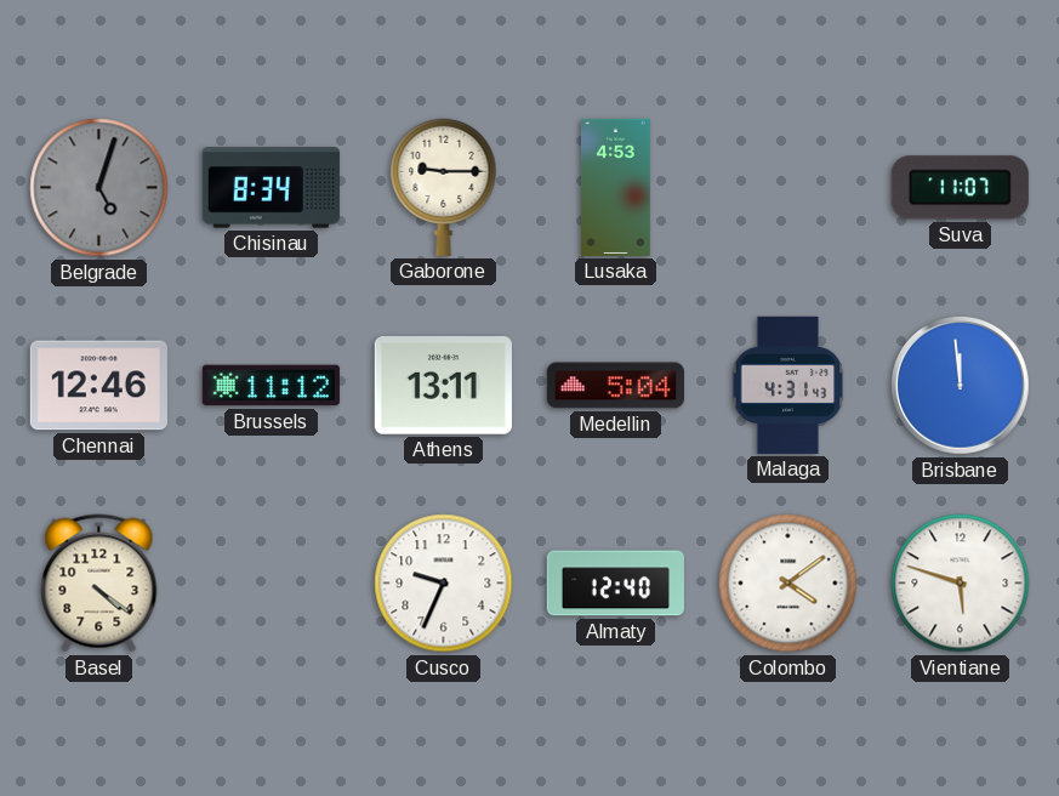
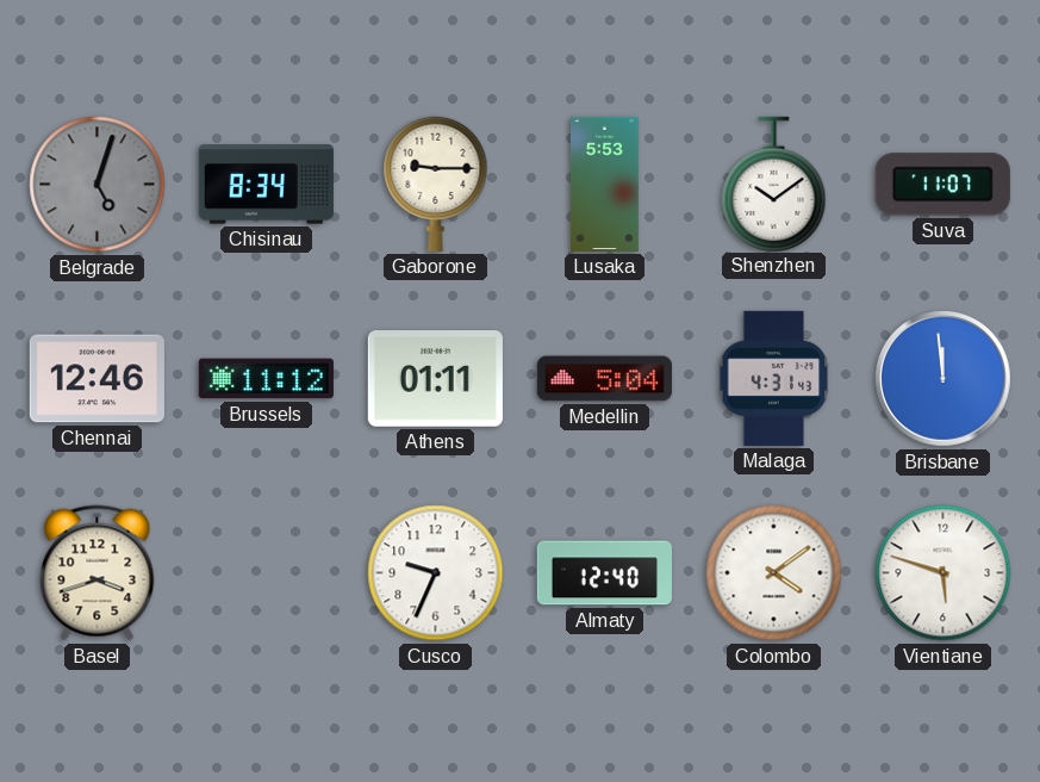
Lusaka: 4:53 -> 5:53
Shenzhen: none -> 10:09
Athens: 13:11 -> 01:11
Basel: 4:21 -> 3:42
